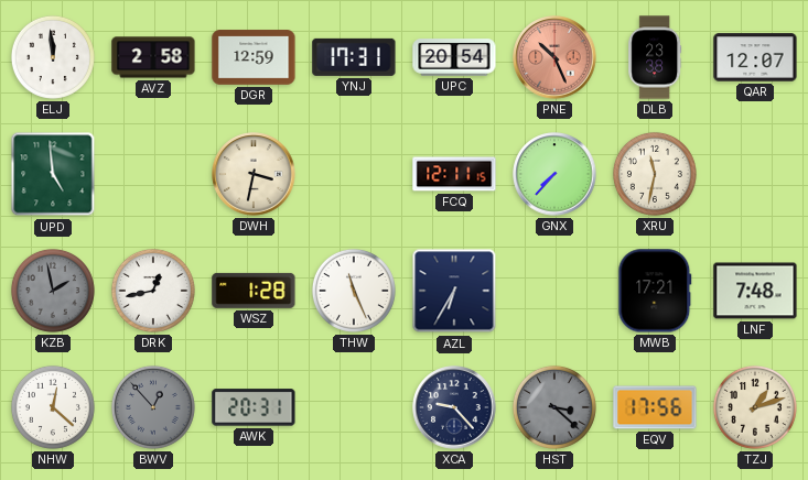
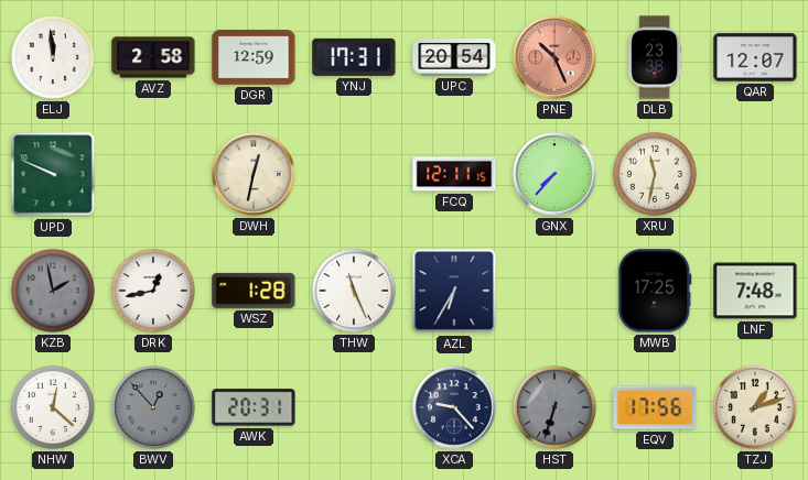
UPD: 4:59 -> 9:49
DWH: 3:32 -> 12:32
MWB: 17:21 -> 17:25
HST: 3:22 -> 6:33
